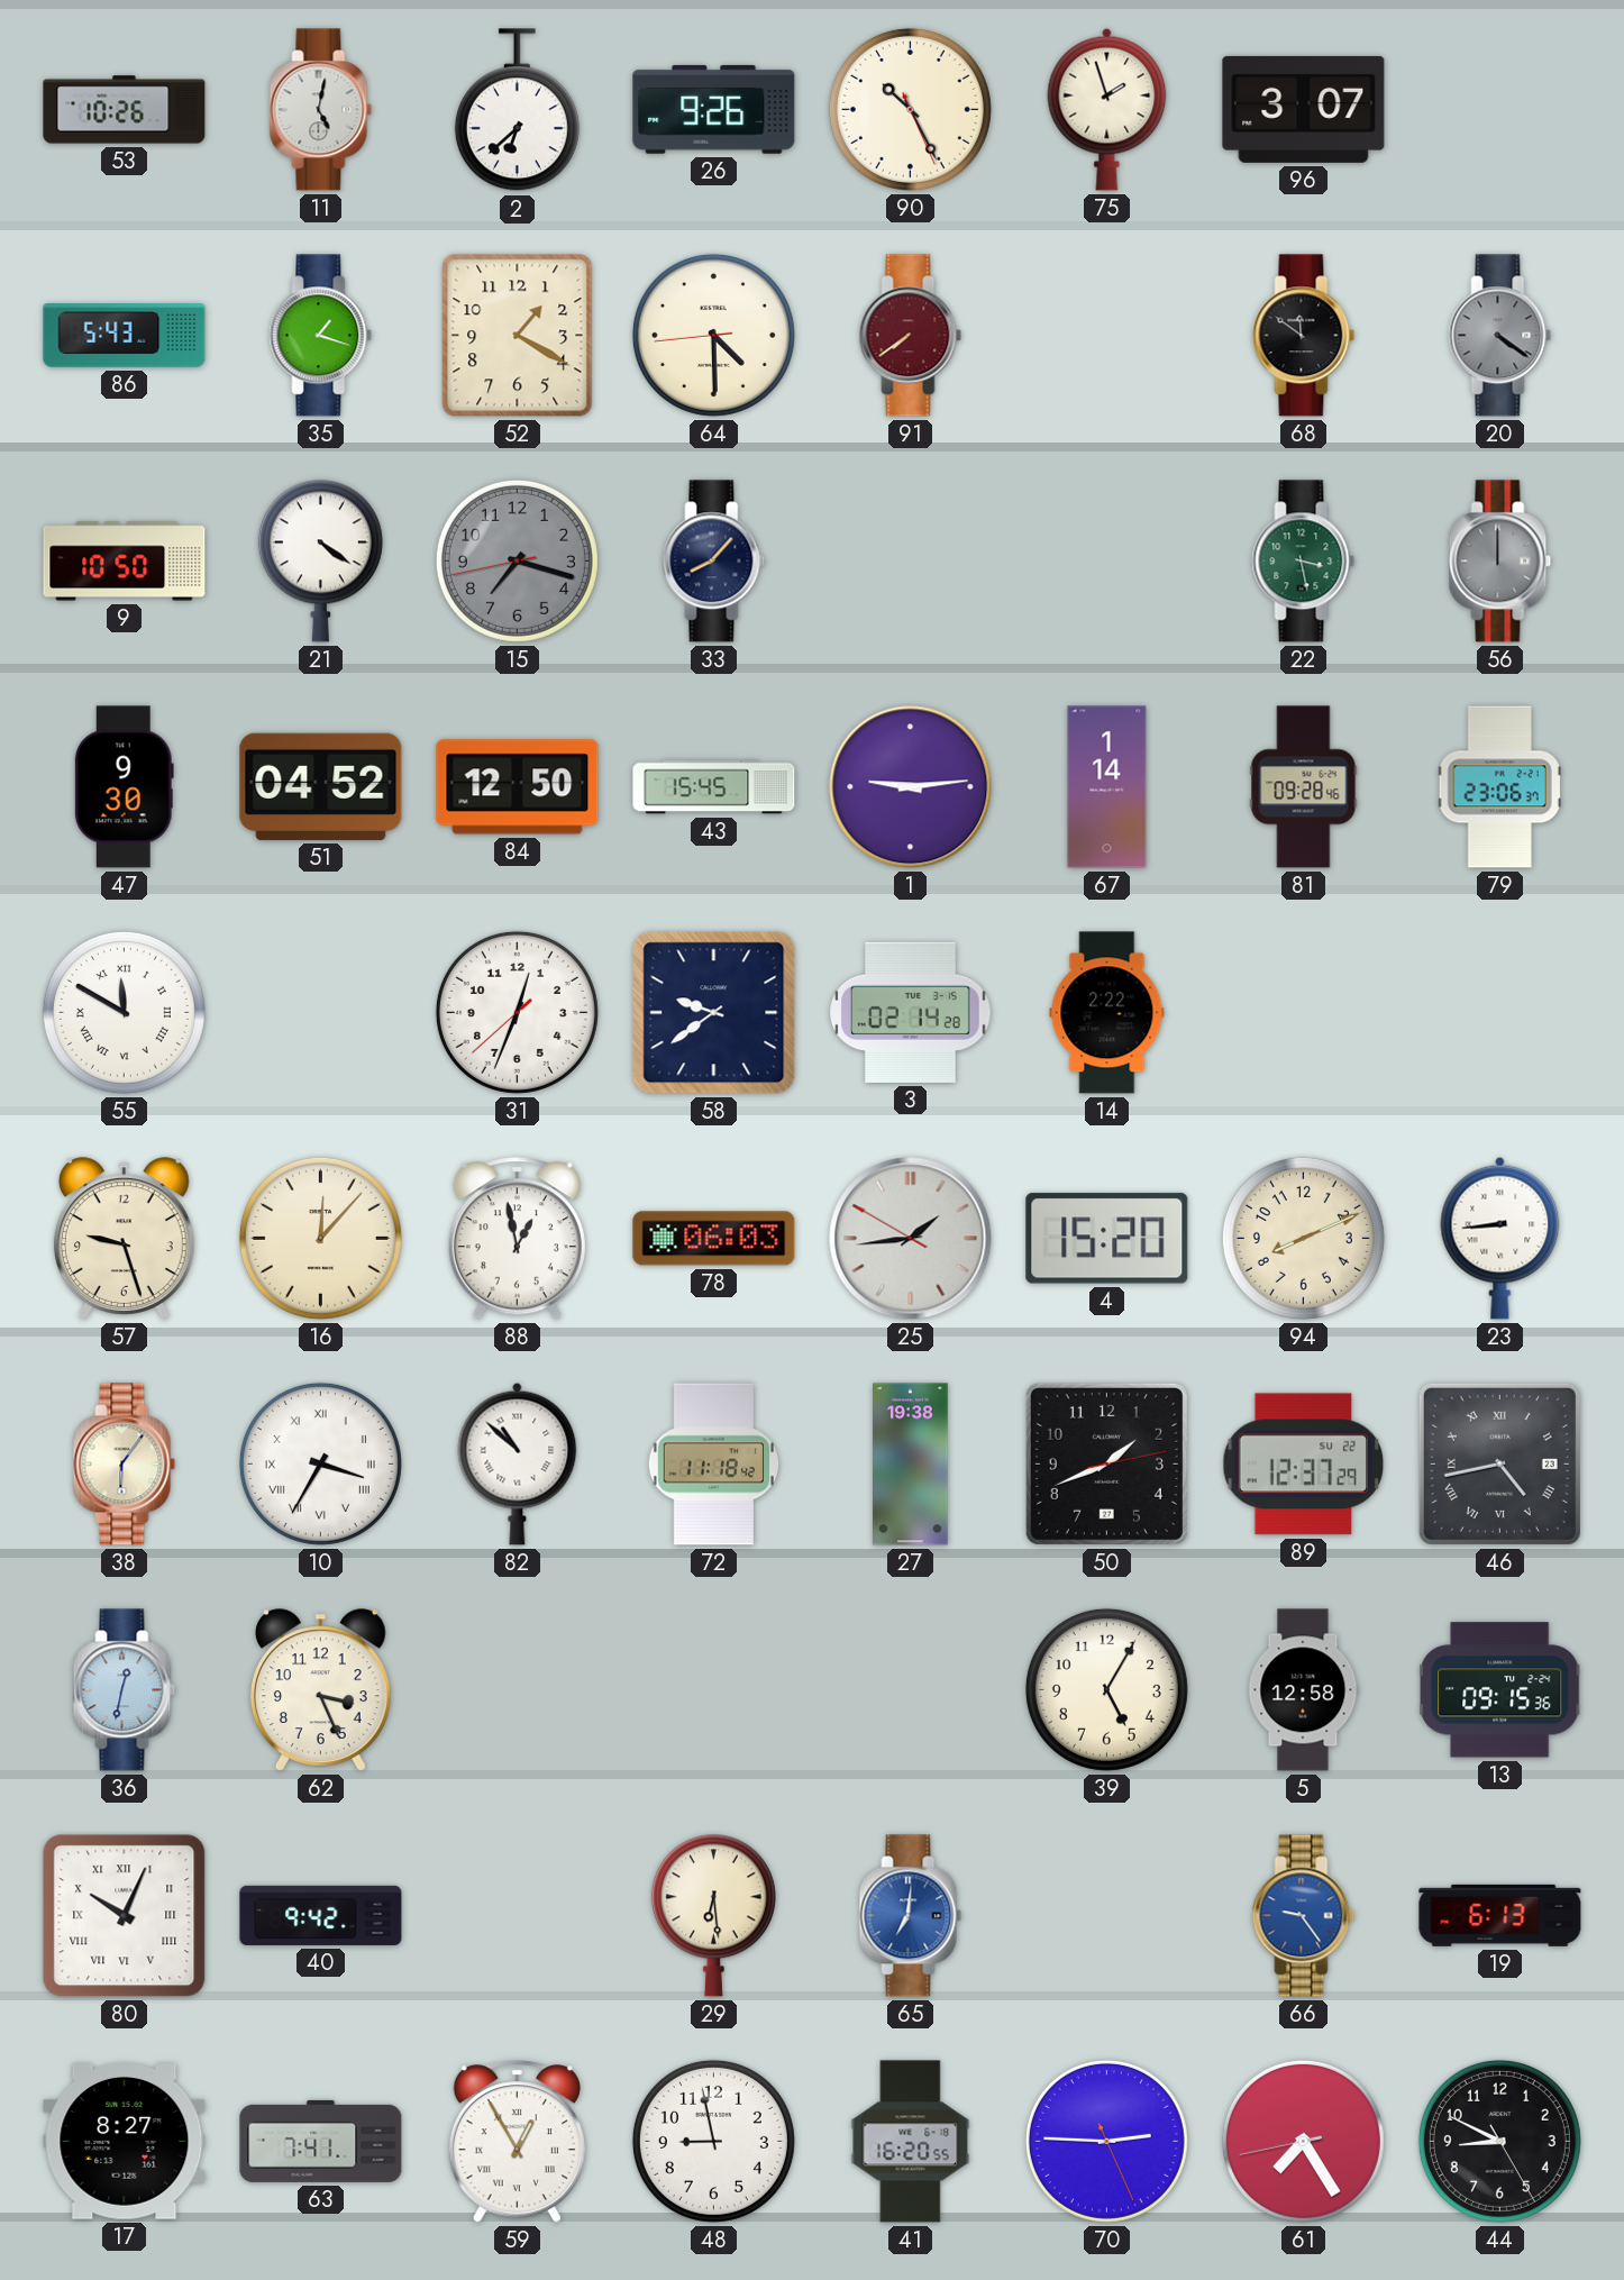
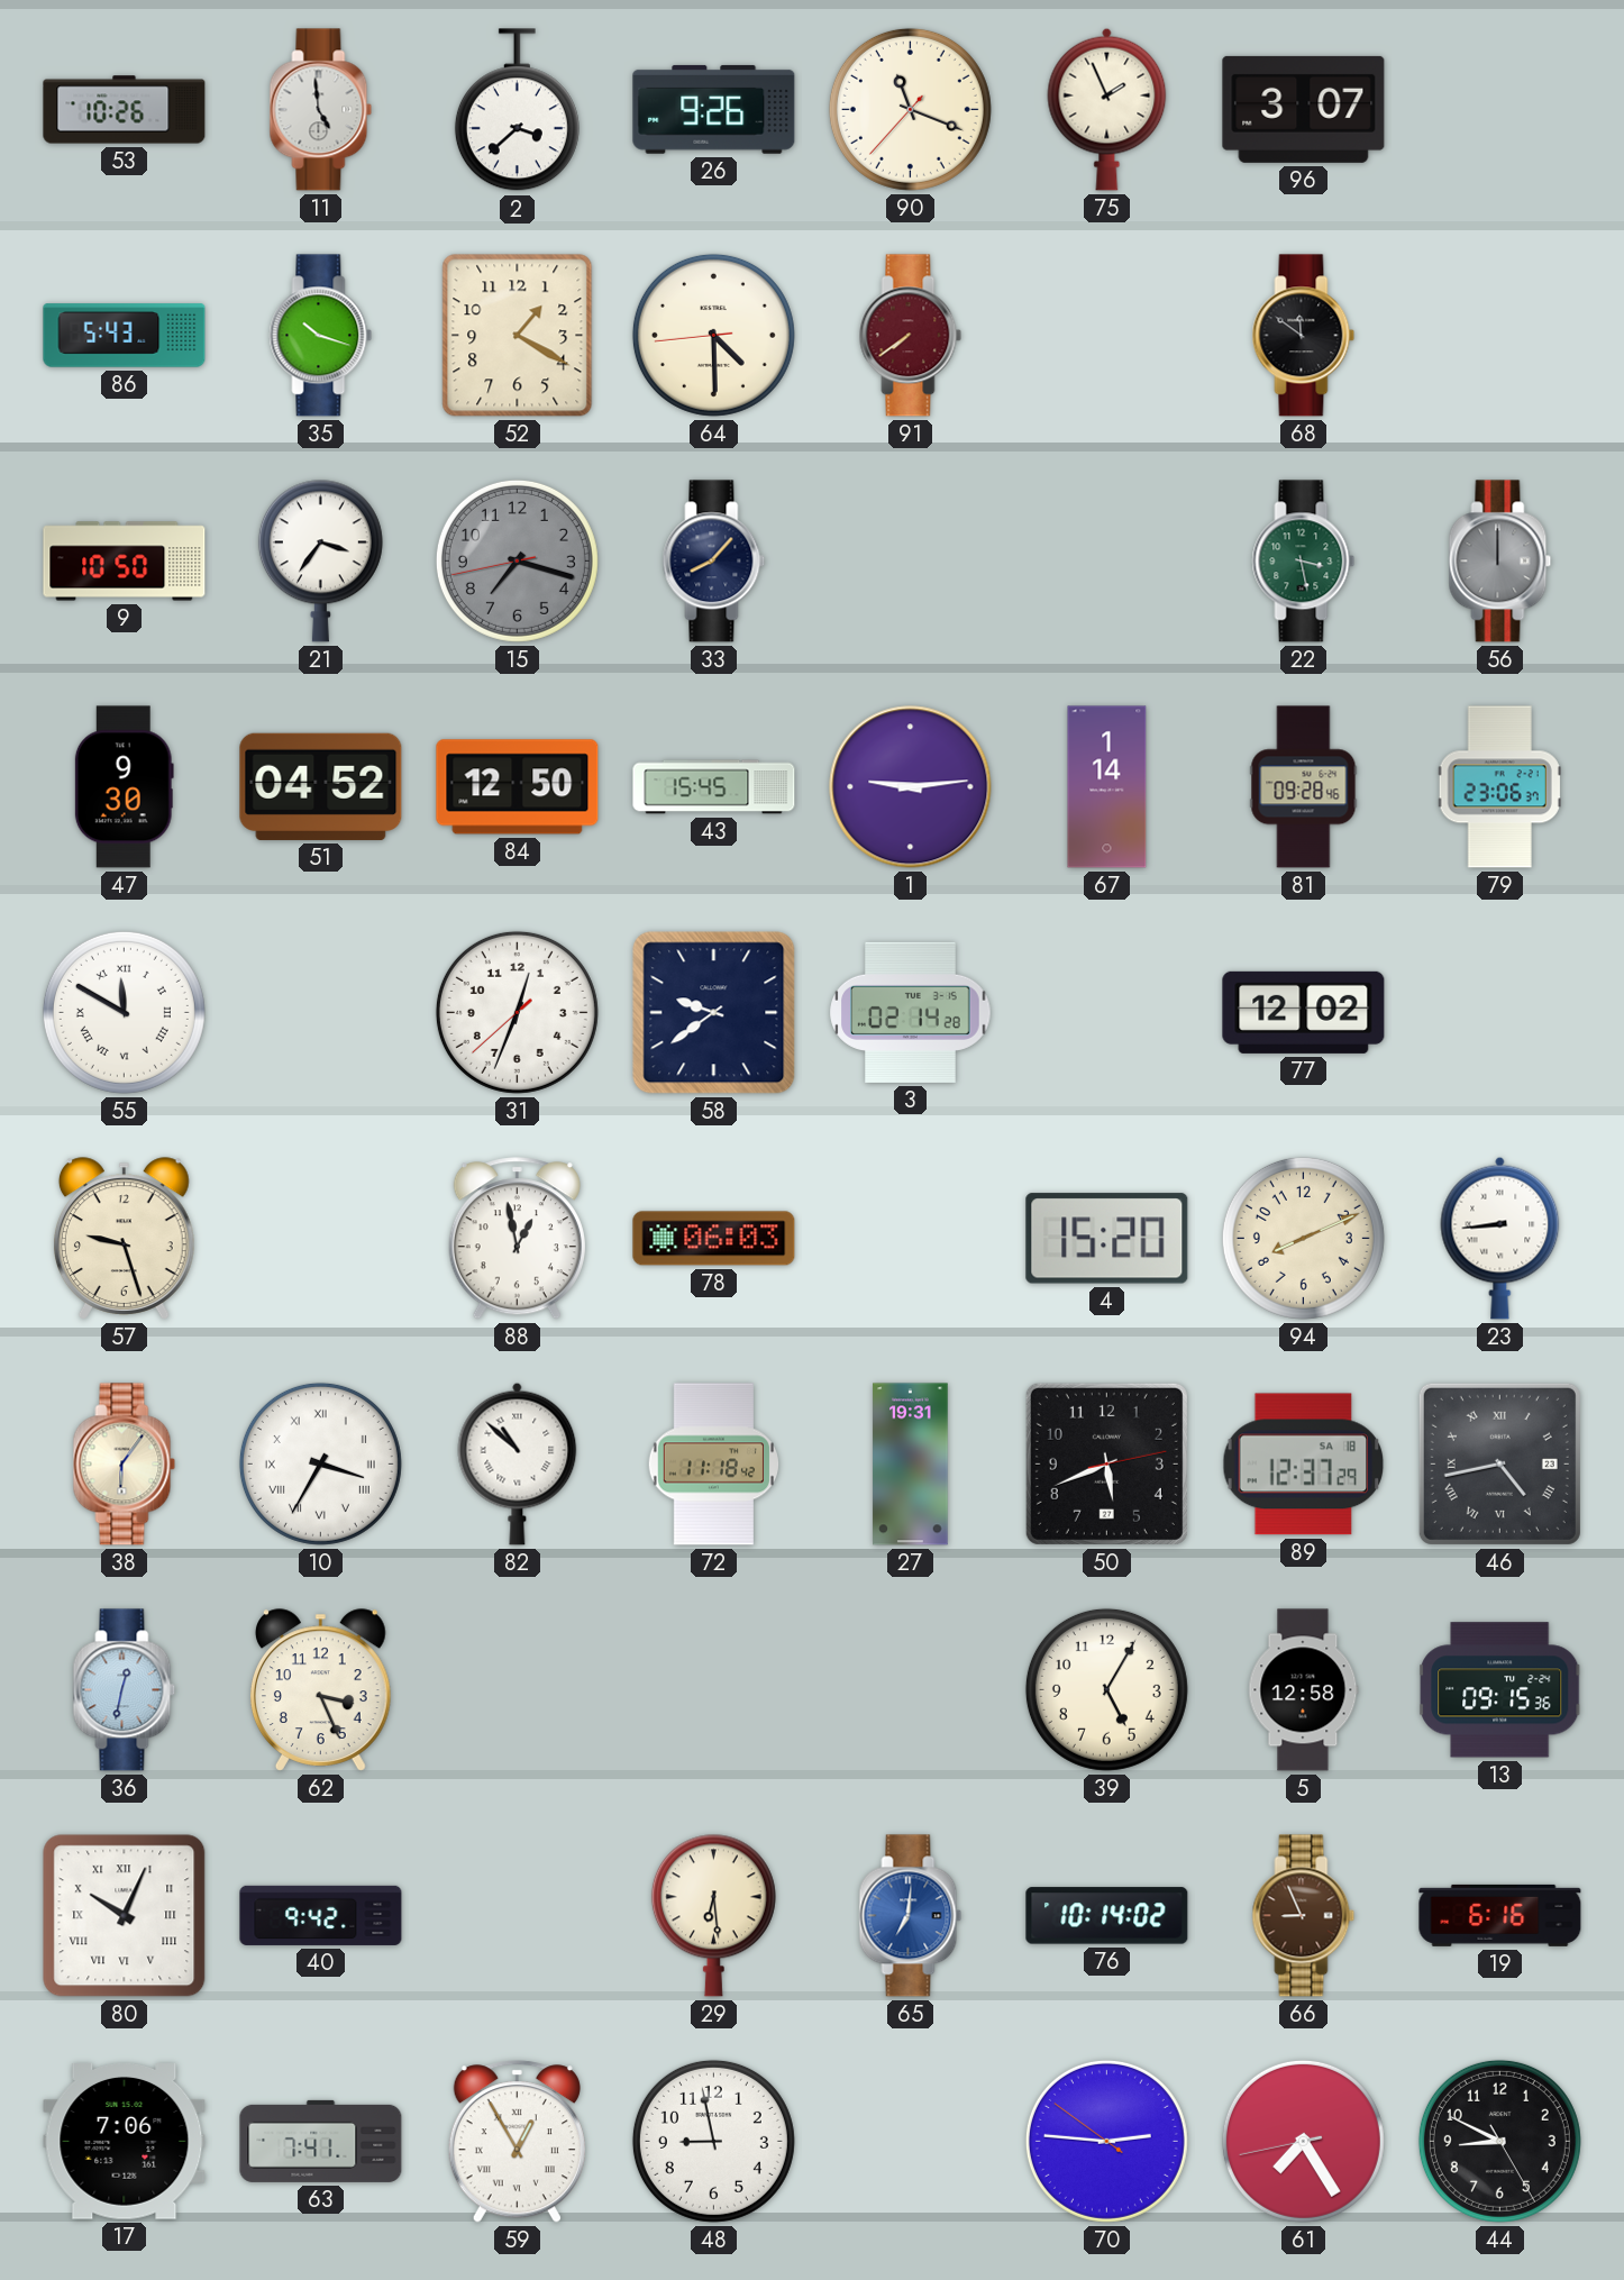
11: 5:02 -> 4:59
2: 6:38 -> 3:38
90: 10:25 -> 11:18
75: 1:57 -> 1:56
35: 1:18 -> 10:18
20: 4:21 -> none
21: 4:21 -> 3:36
14: 2:22 -> none
77: none -> 12:02
16: 12:07 -> none
25: 1:43 -> none
27: 19:38 -> 19:31
50: 1:41 -> 5:41
89 date: SU 22 -> SA 18
76: none -> 10:14
66: 9:24 -> 8:56
66 dial: blue -> brown
19: 6:13 -> 6:16
17: 8:27 -> 7:06
41: 16:20 -> none
70: 2:45:26 -> 2:45:51
